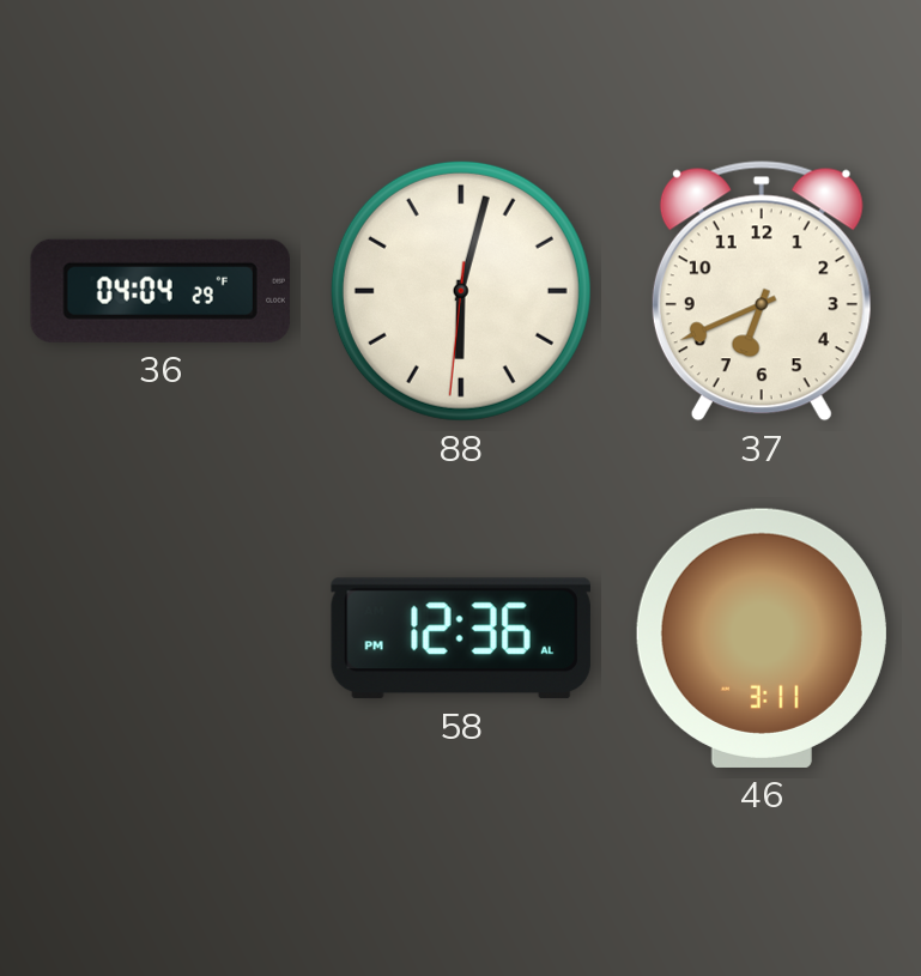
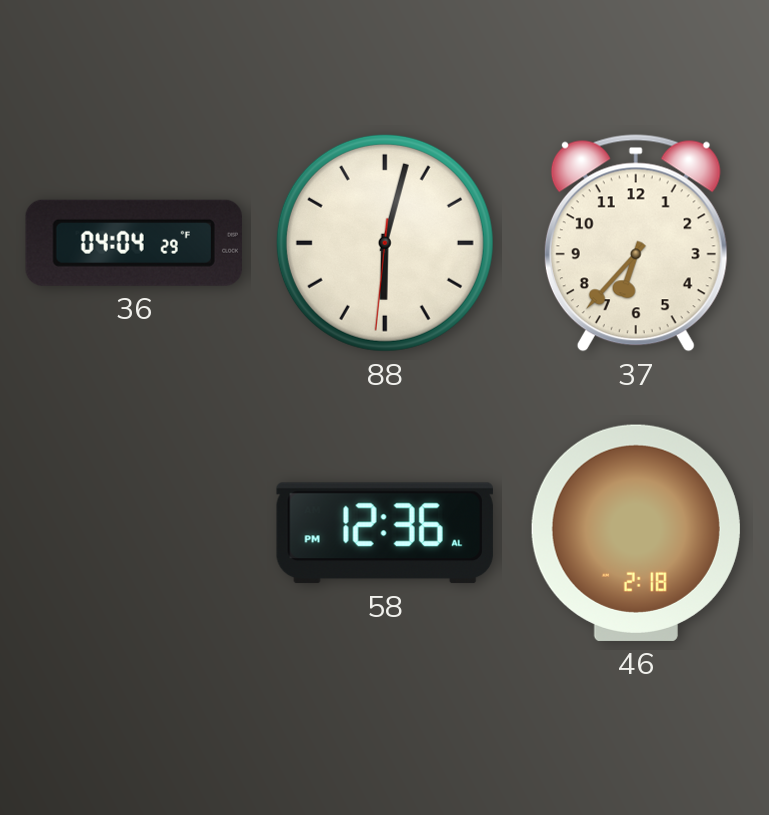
37: 6:41 -> 6:37
46: 3:11 -> 2:18
